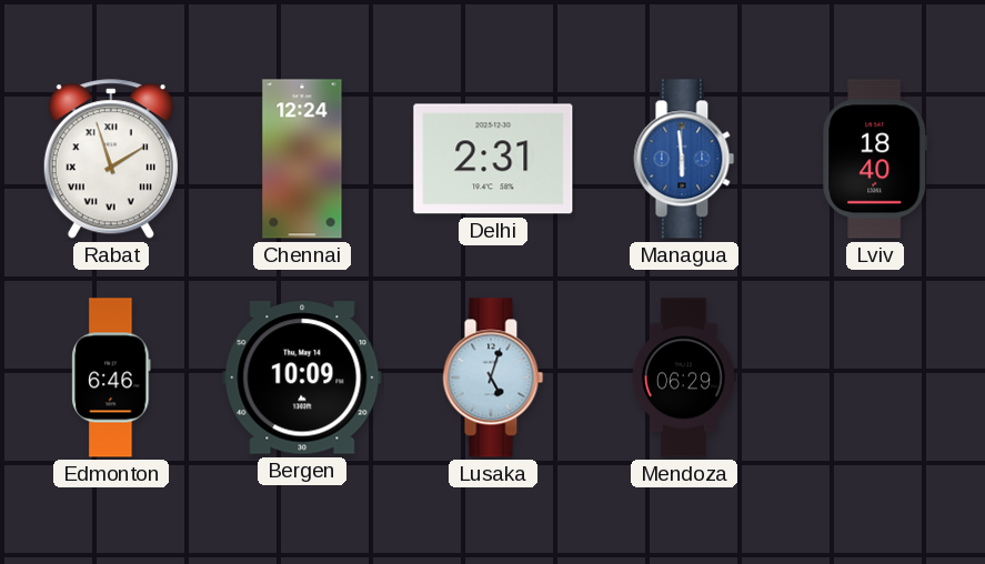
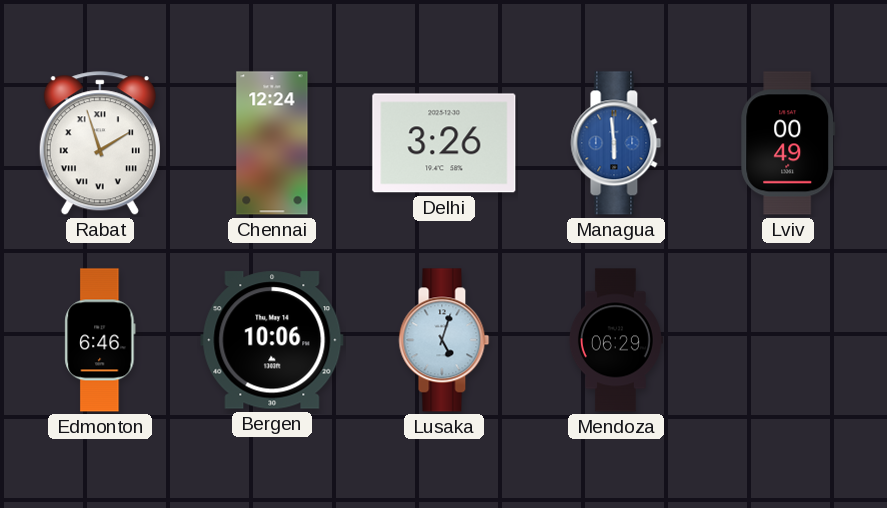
Delhi: 2:31 -> 3:26
Lviv: 18:40 -> 00:49
Bergen: 10:09 -> 10:06
